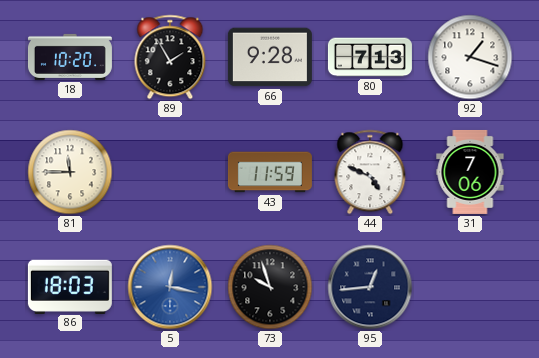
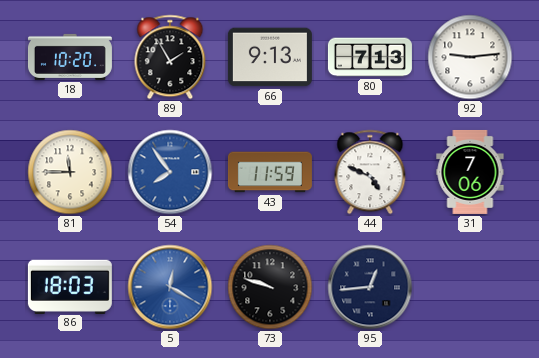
66: 9:28 -> 9:13
92: 1:18 -> 9:14
54: none -> 7:54
5: 12:17 -> 12:20
73: 9:57 -> 9:48
